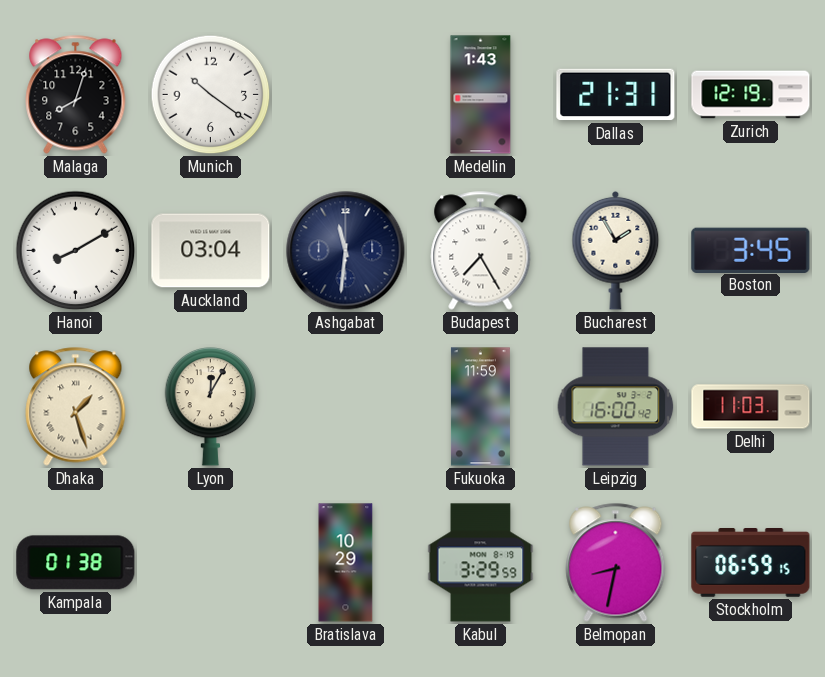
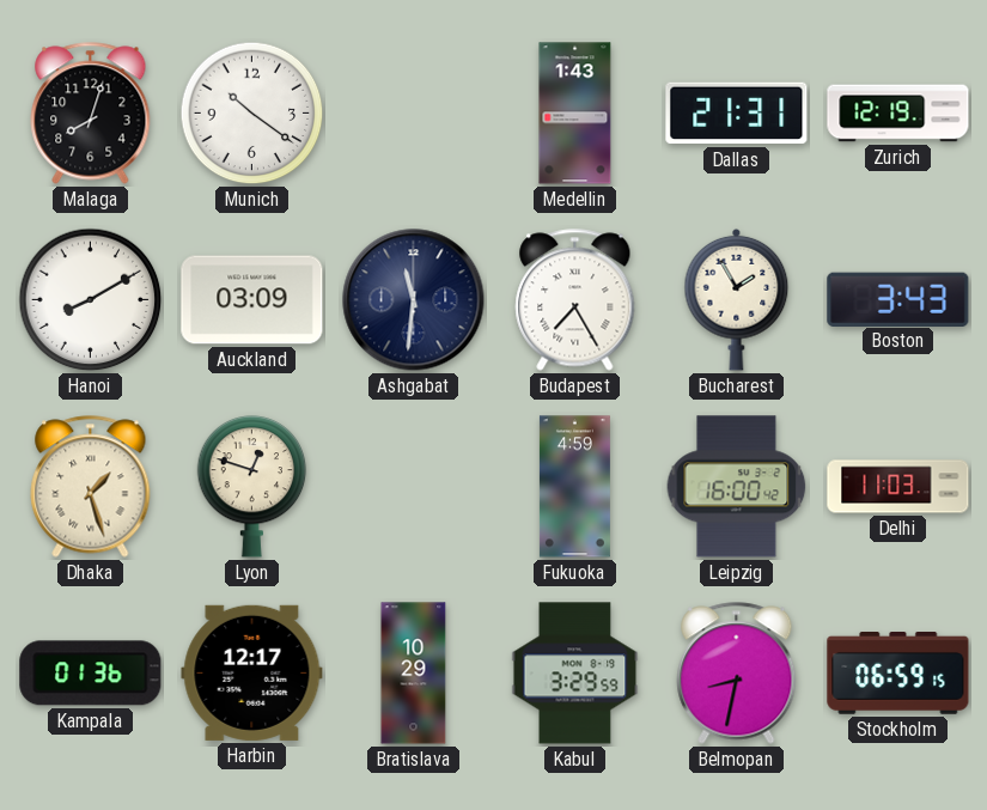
Auckland: 03:04 -> 03:09
Boston: 3:45 -> 3:43
Lyon: 12:05 -> 12:48
Fukuoka: 11:59 -> 4:59
Kampala: 01:38 -> 01:36
Harbin: none -> 12:17
